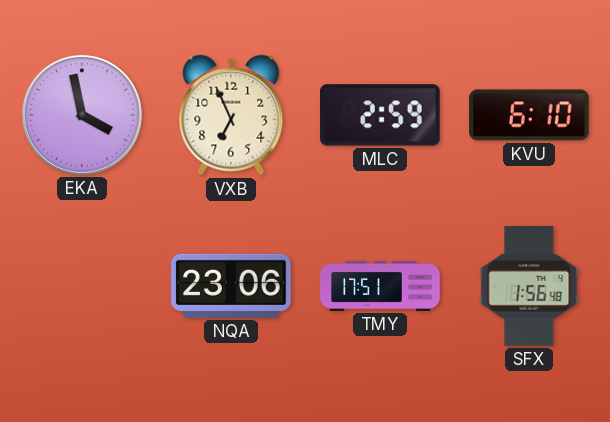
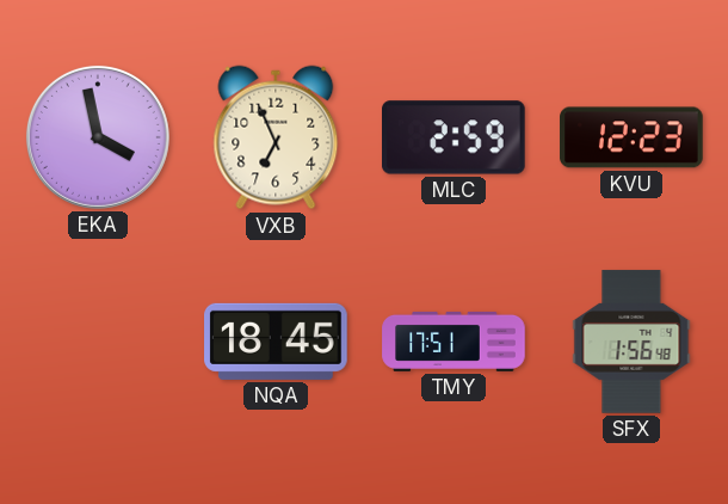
KVU: 6:10 -> 12:23
NQA: 23:06 -> 18:45
